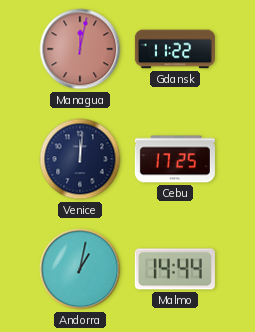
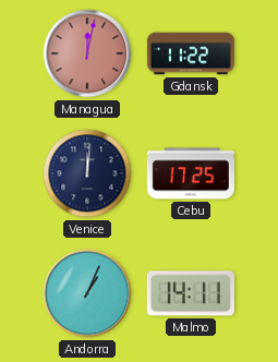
Andorra: 1:02 -> 1:04
Malmo: 14:44 -> 14:11
